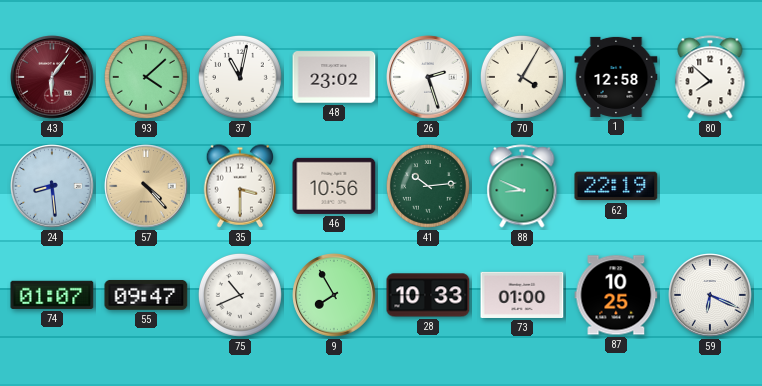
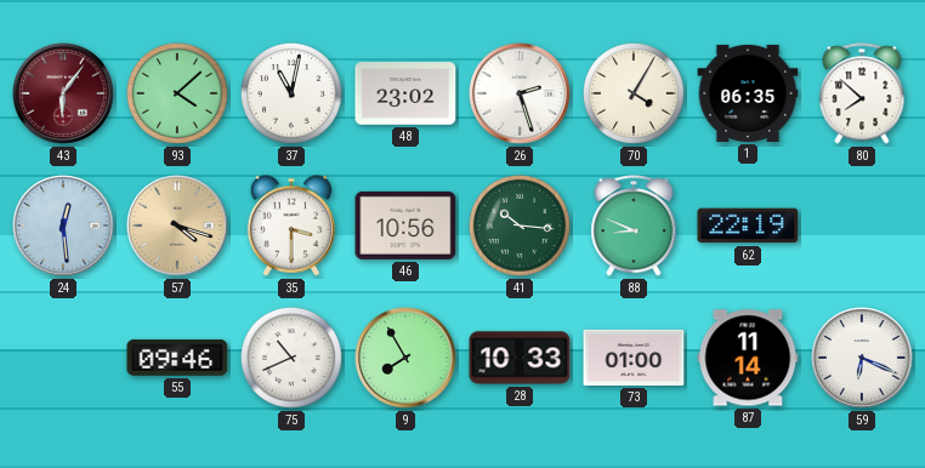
1: 12:58 -> 06:35
24: 8:29 -> 12:29
57: 4:23 -> 4:18
41: 10:14 -> 10:16
74: 01:07 -> none
55: 09:47 -> 09:46
87: 10:25 -> 11:14
